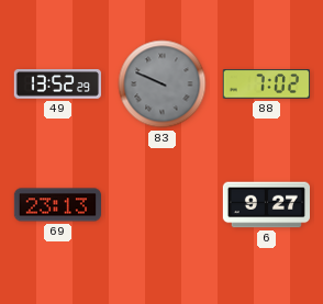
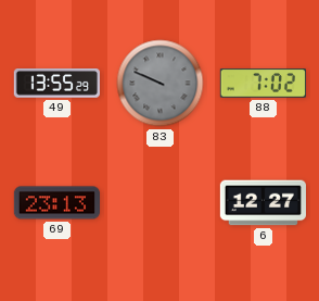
49: 13:52 -> 13:55
6: 9:27 -> 12:27
